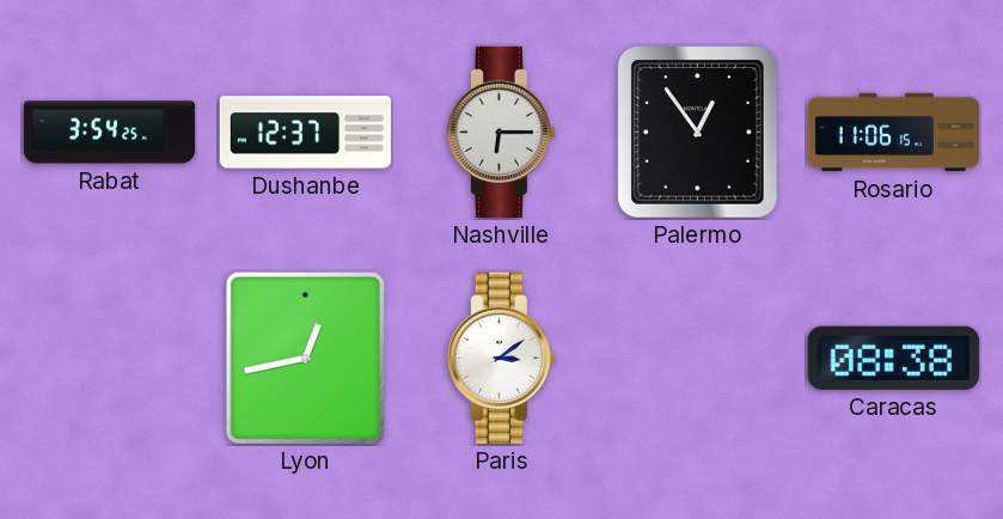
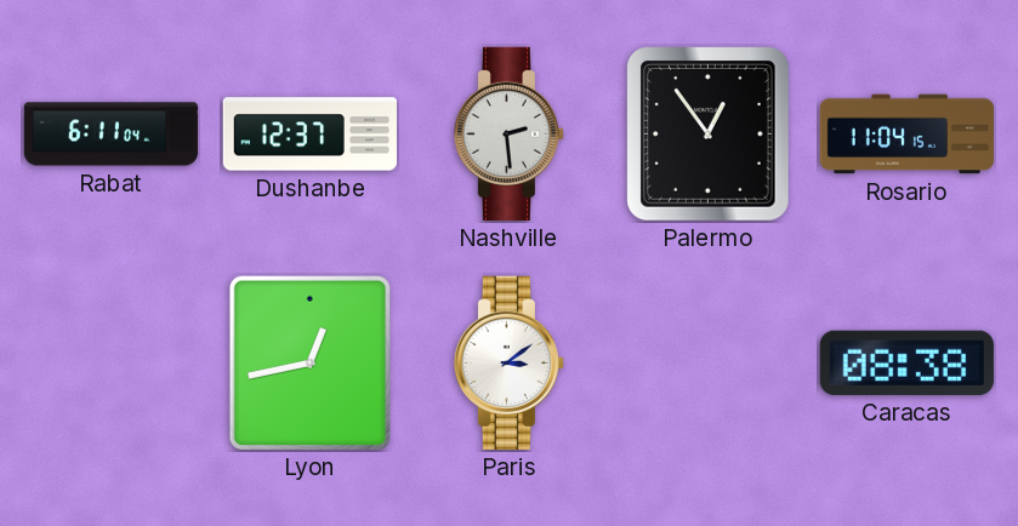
Rabat: 3:54 -> 6:11
Nashville: 6:15 -> 2:29
Rosario: 11:06 -> 11:04
